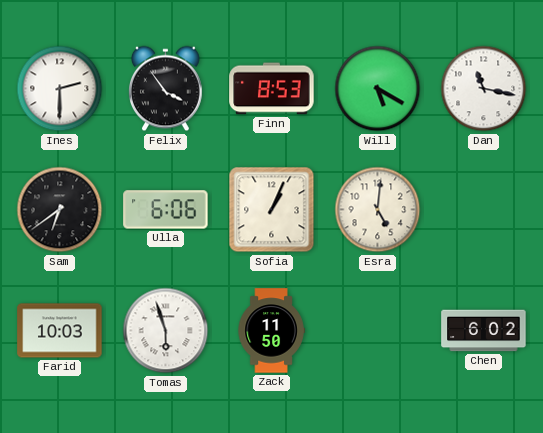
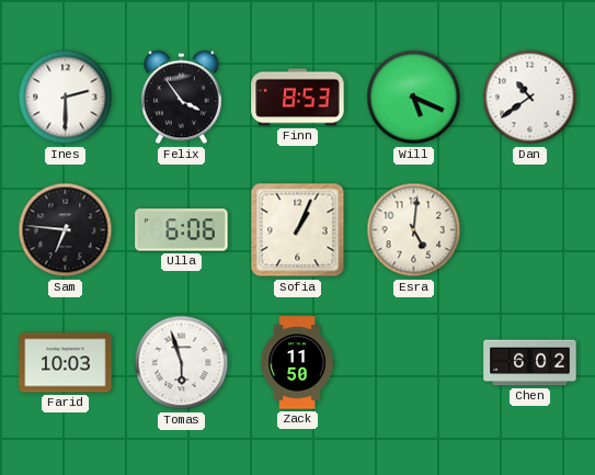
Will: 5:20 -> 5:19
Dan: 11:17 -> 10:39
Sam: 6:39 -> 6:46
